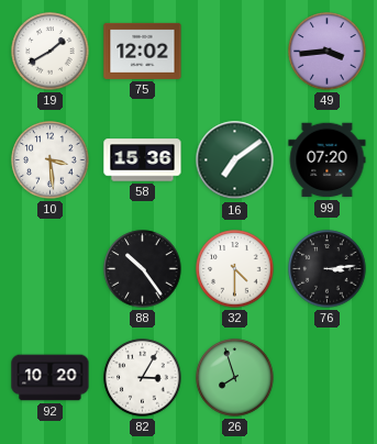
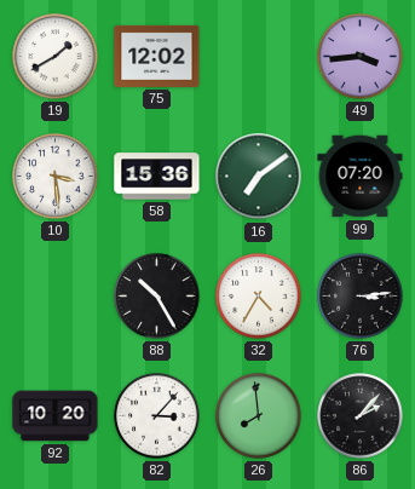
88: 10:24 -> 10:25
32: 4:30 -> 4:35
82: 3:05 -> 3:07
26: 7:57 -> 7:59
86: none -> 2:07
